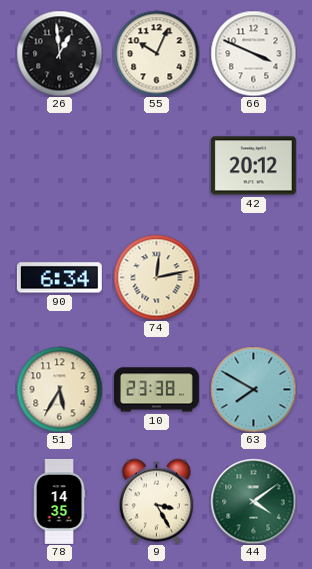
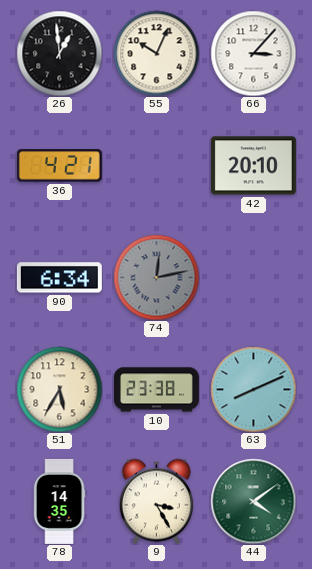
66: 3:49 -> 3:07
36: none -> 4:21
42: 20:12 -> 20:10
74 dial: cream -> grey
63: 7:50 -> 8:11
